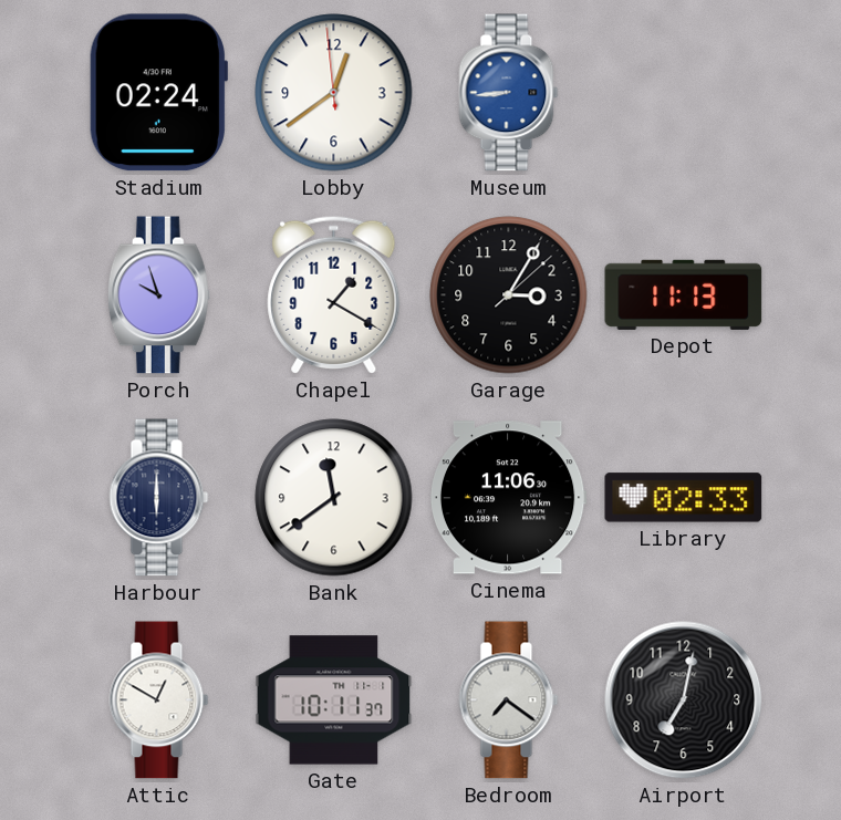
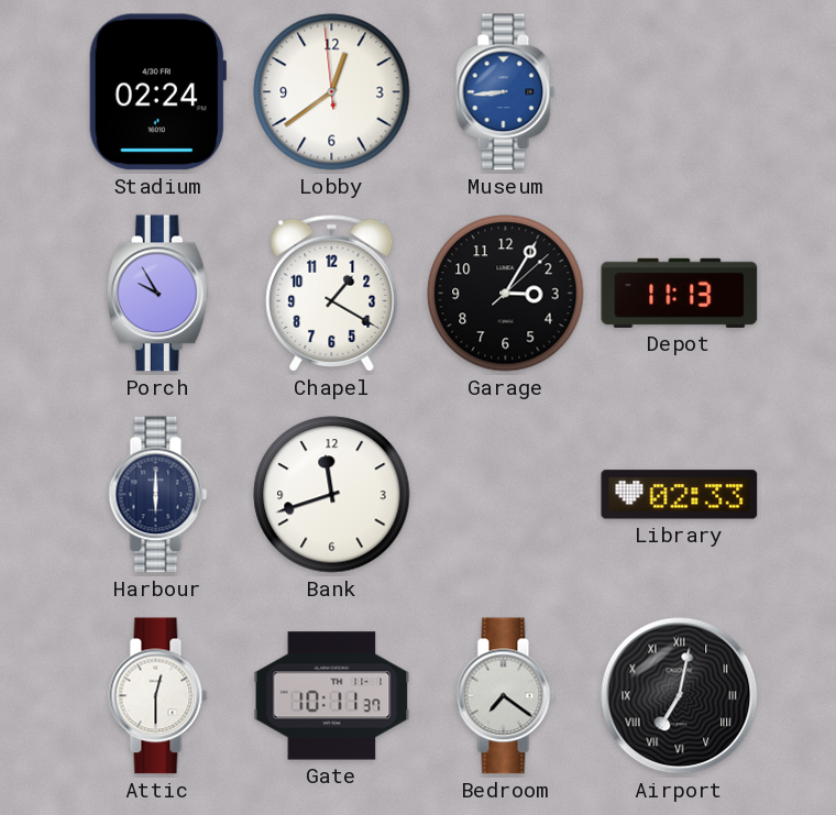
Porch: 9:57 -> 9:55
Bank: 11:39 -> 11:42
Cinema: 11:06 -> none
Attic: 12:50 -> 12:30
Airport numerals: Arabic -> Roman
